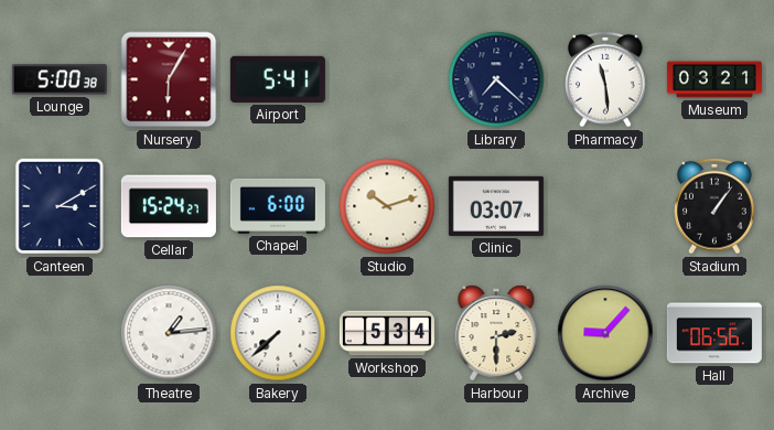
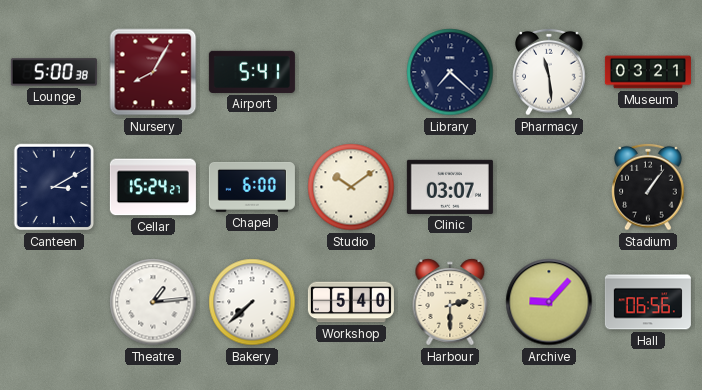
Nursery: 6:05 -> 8:05
Studio: 10:12 -> 10:09
Workshop: 5:34 -> 5:40
